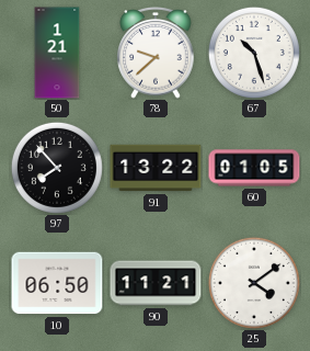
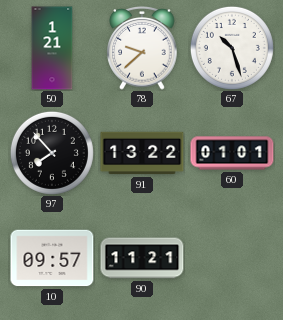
60: 01:05 -> 01:01
10: 06:50 -> 09:57
25: 4:09 -> none
